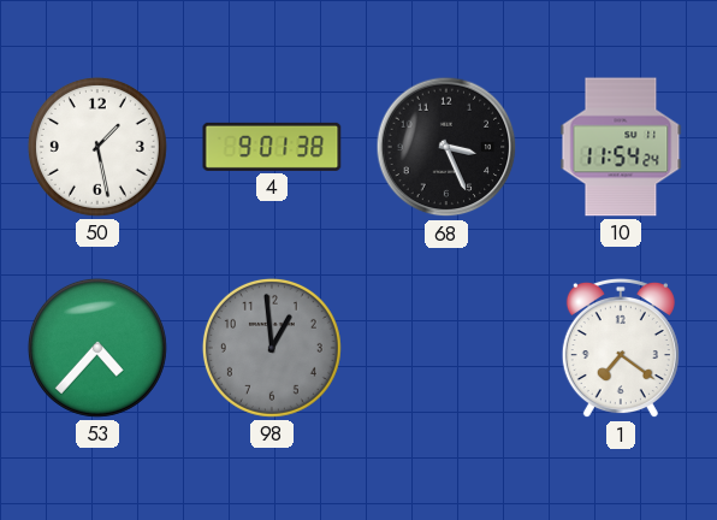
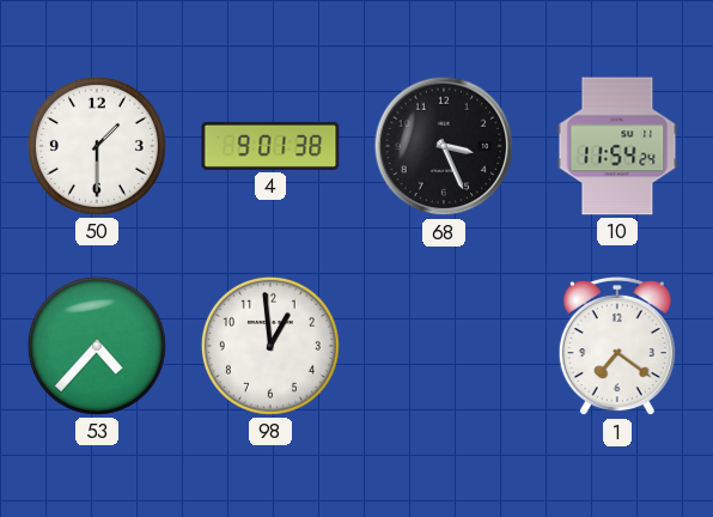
50: 1:28 -> 1:30
98 dial: grey -> white
